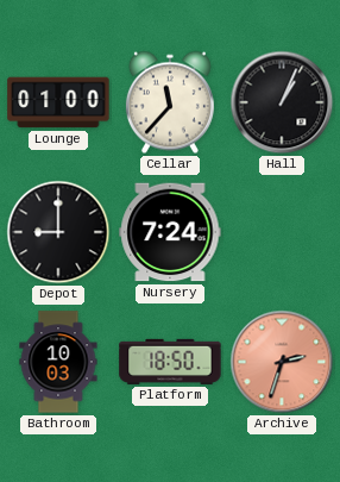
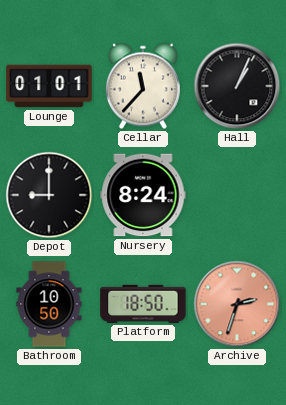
Lounge: 01:00 -> 01:01
Nursery: 7:24 -> 8:24
Bathroom: 10:03 -> 10:50
